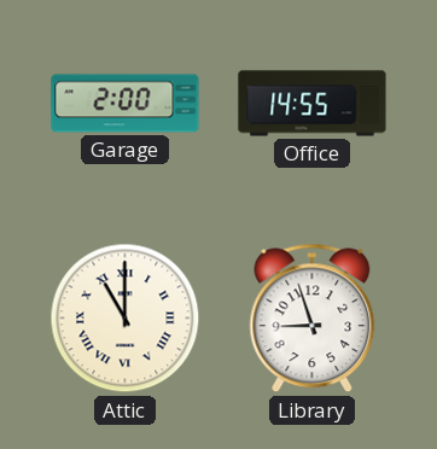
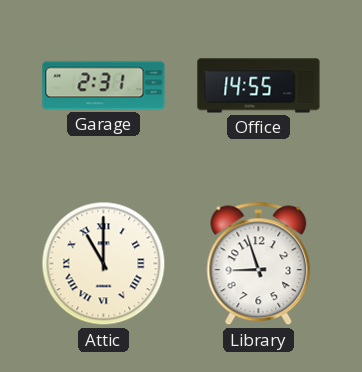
Garage: 2:00 -> 2:31
